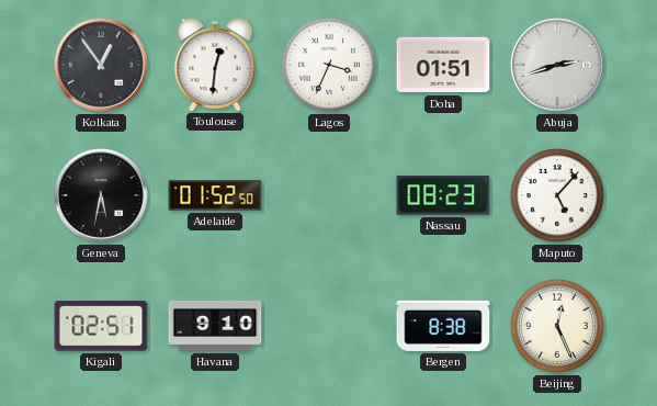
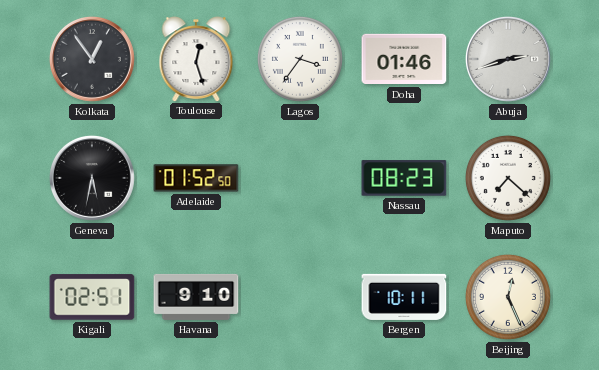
Toulouse: 12:31 -> 12:27
Lagos: 3:34 -> 3:36
Doha: 01:51 -> 01:46
Maputo: 5:07 -> 7:22
Bergen: 8:38 -> 10:11
